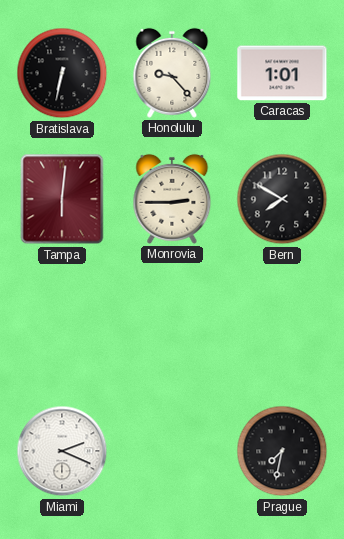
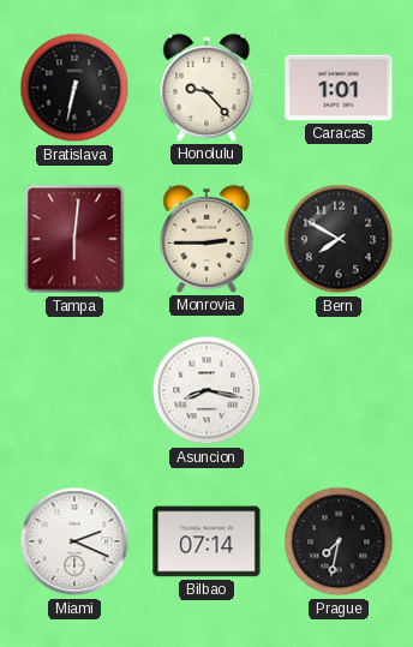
Asuncion: none -> 8:17
Bilbao: none -> 07:14
